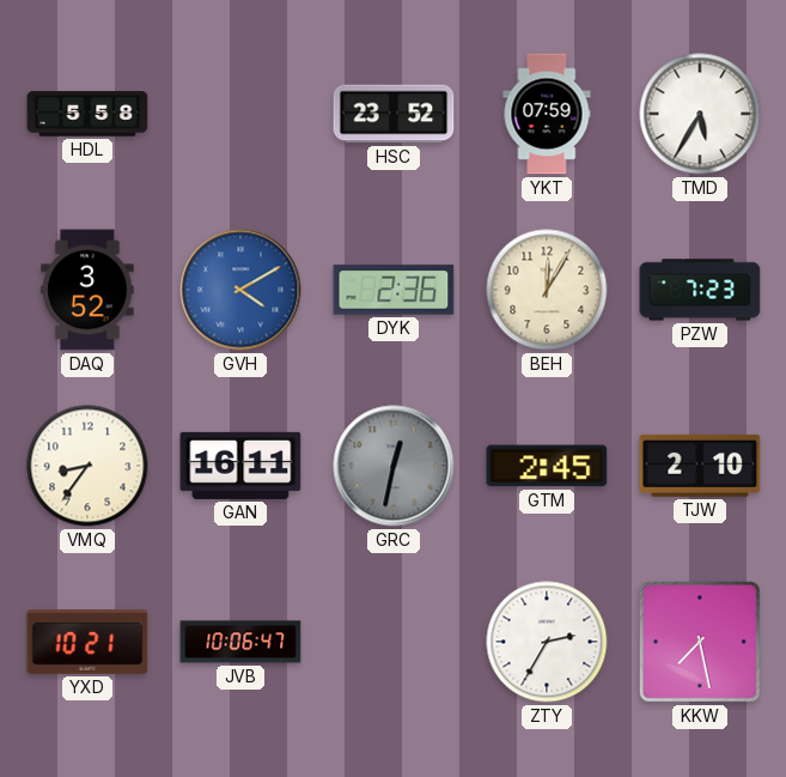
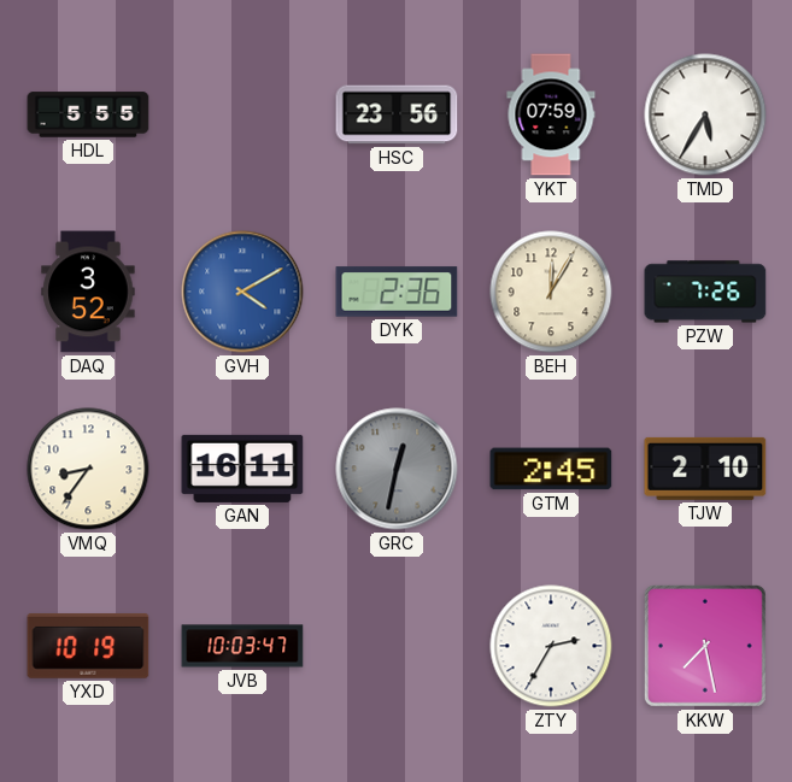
HDL: 5:58 -> 5:55
HSC: 23:52 -> 23:56
PZW: 7:23 -> 7:26
YXD: 10:21 -> 10:19
JVB: 10:06 -> 10:03
